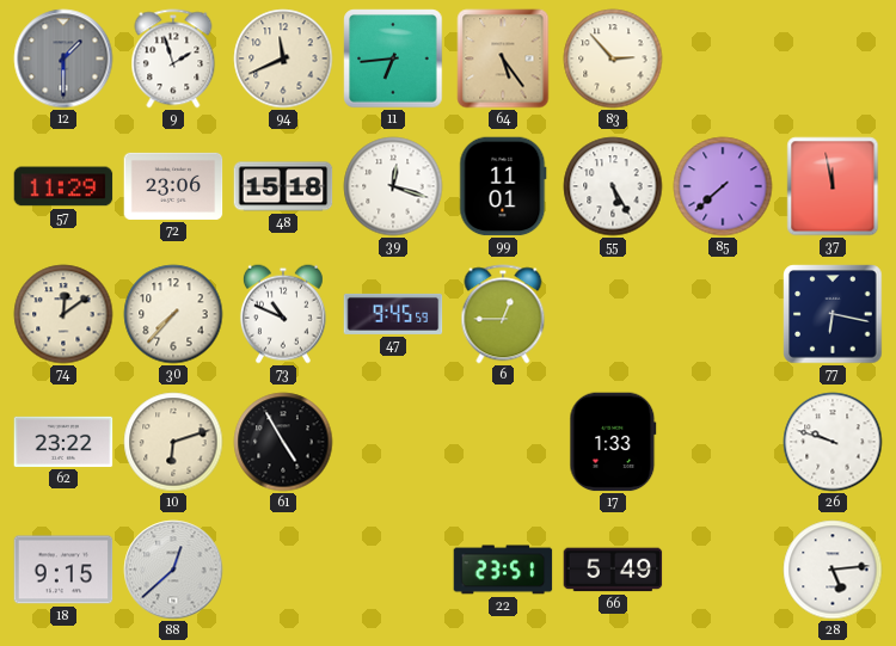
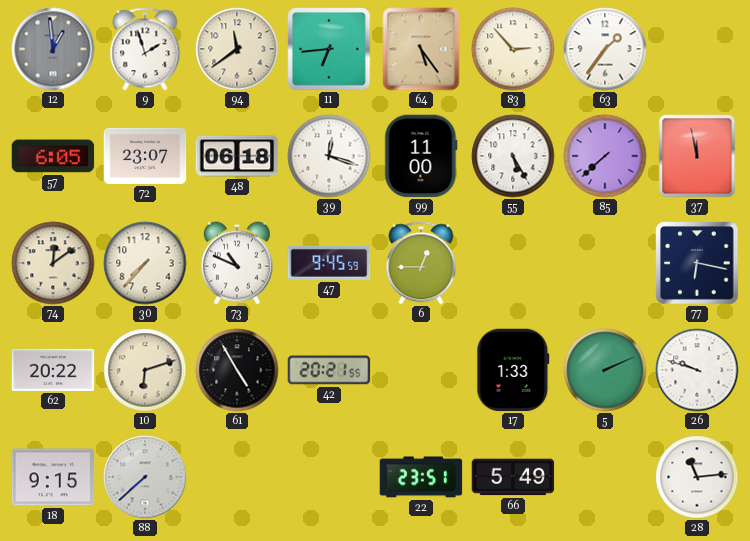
12: 1:30 -> 12:59
94: 11:41 -> 11:39
63: none -> 1:36
57: 11:29 -> 6:05
72: 23:06 -> 23:07
48: 15:18 -> 06:18
99: 11:01 -> 11:00
62: 23:22 -> 20:22
42: none -> 20:21
5: none -> 2:11
88: 12:38 -> 7:38
28: 5:14 -> 11:14
